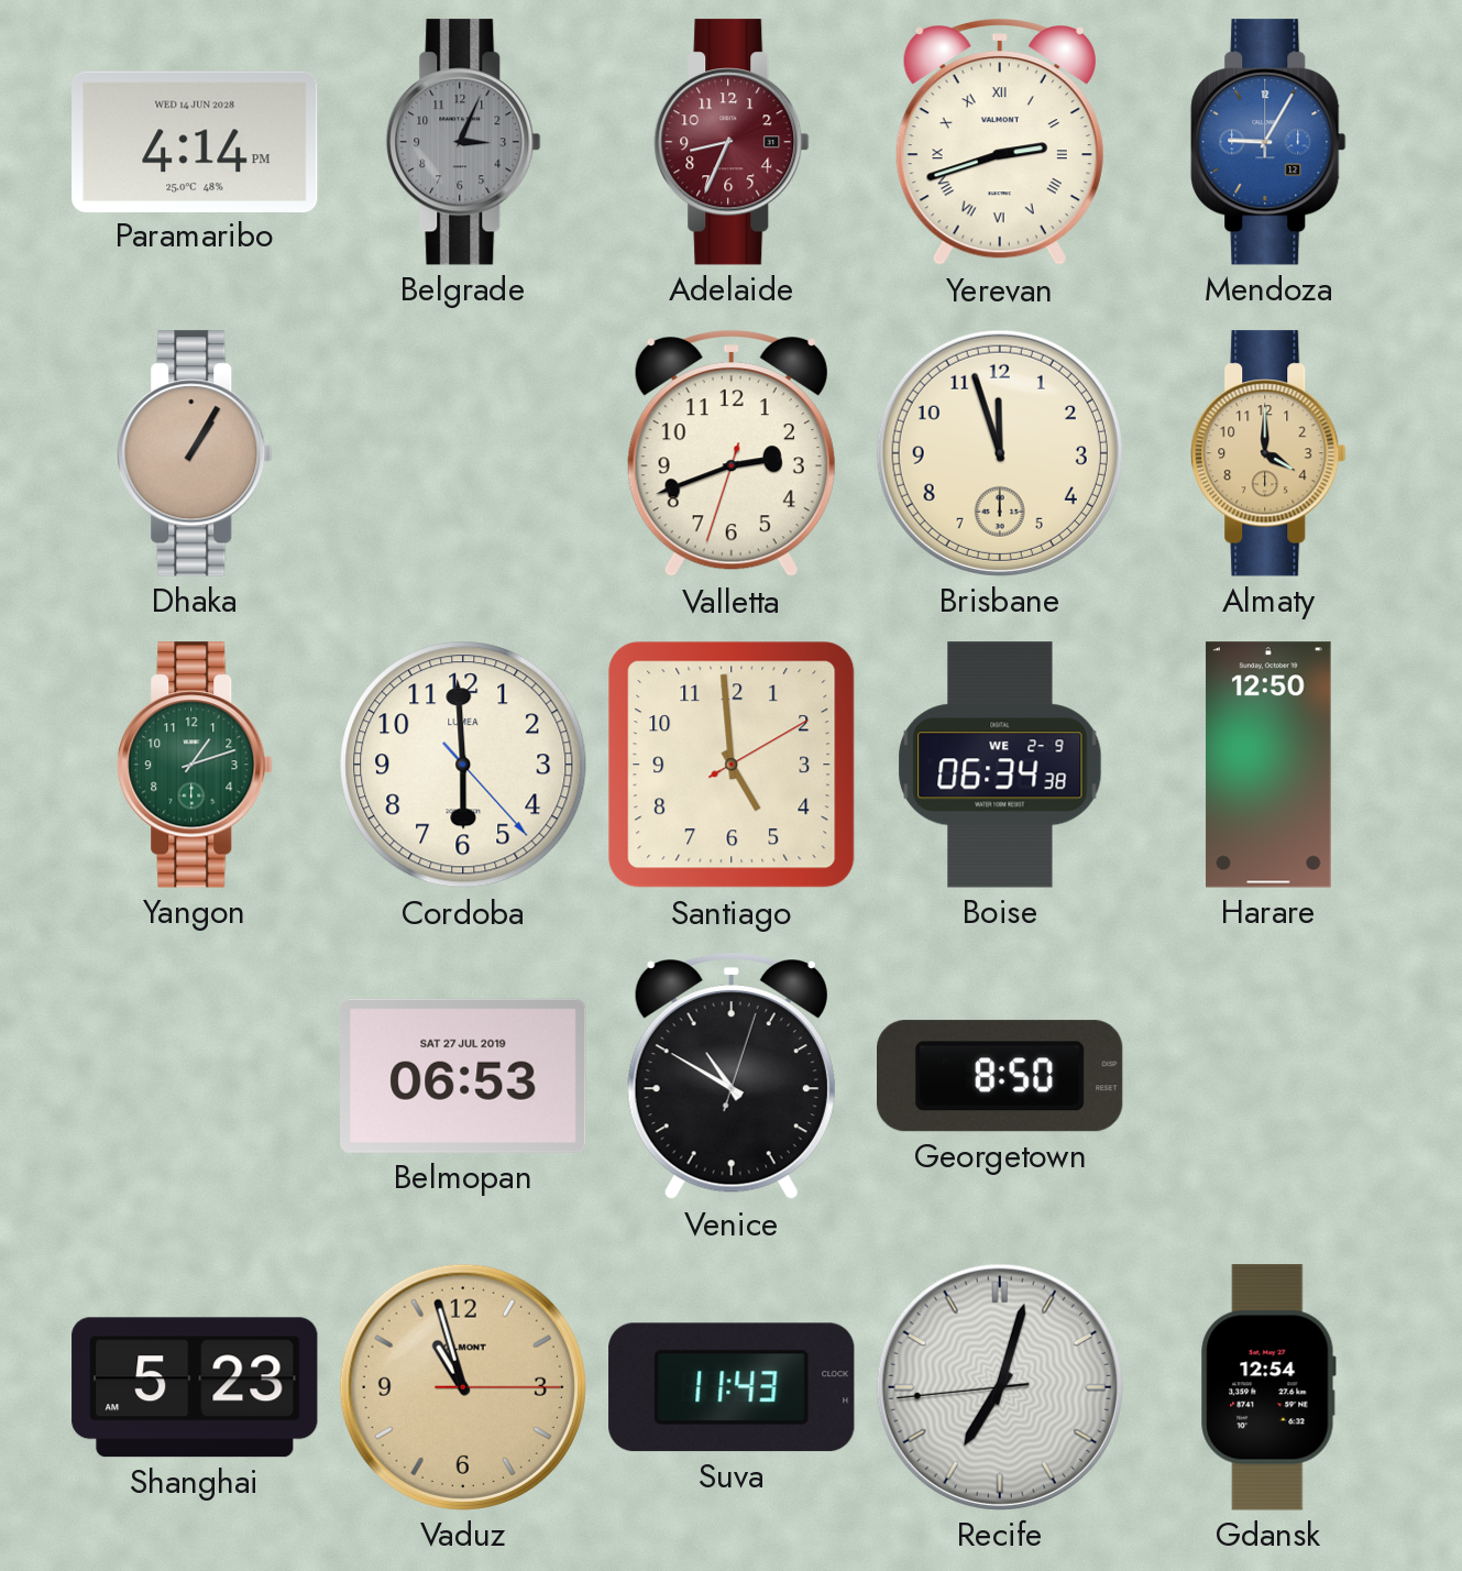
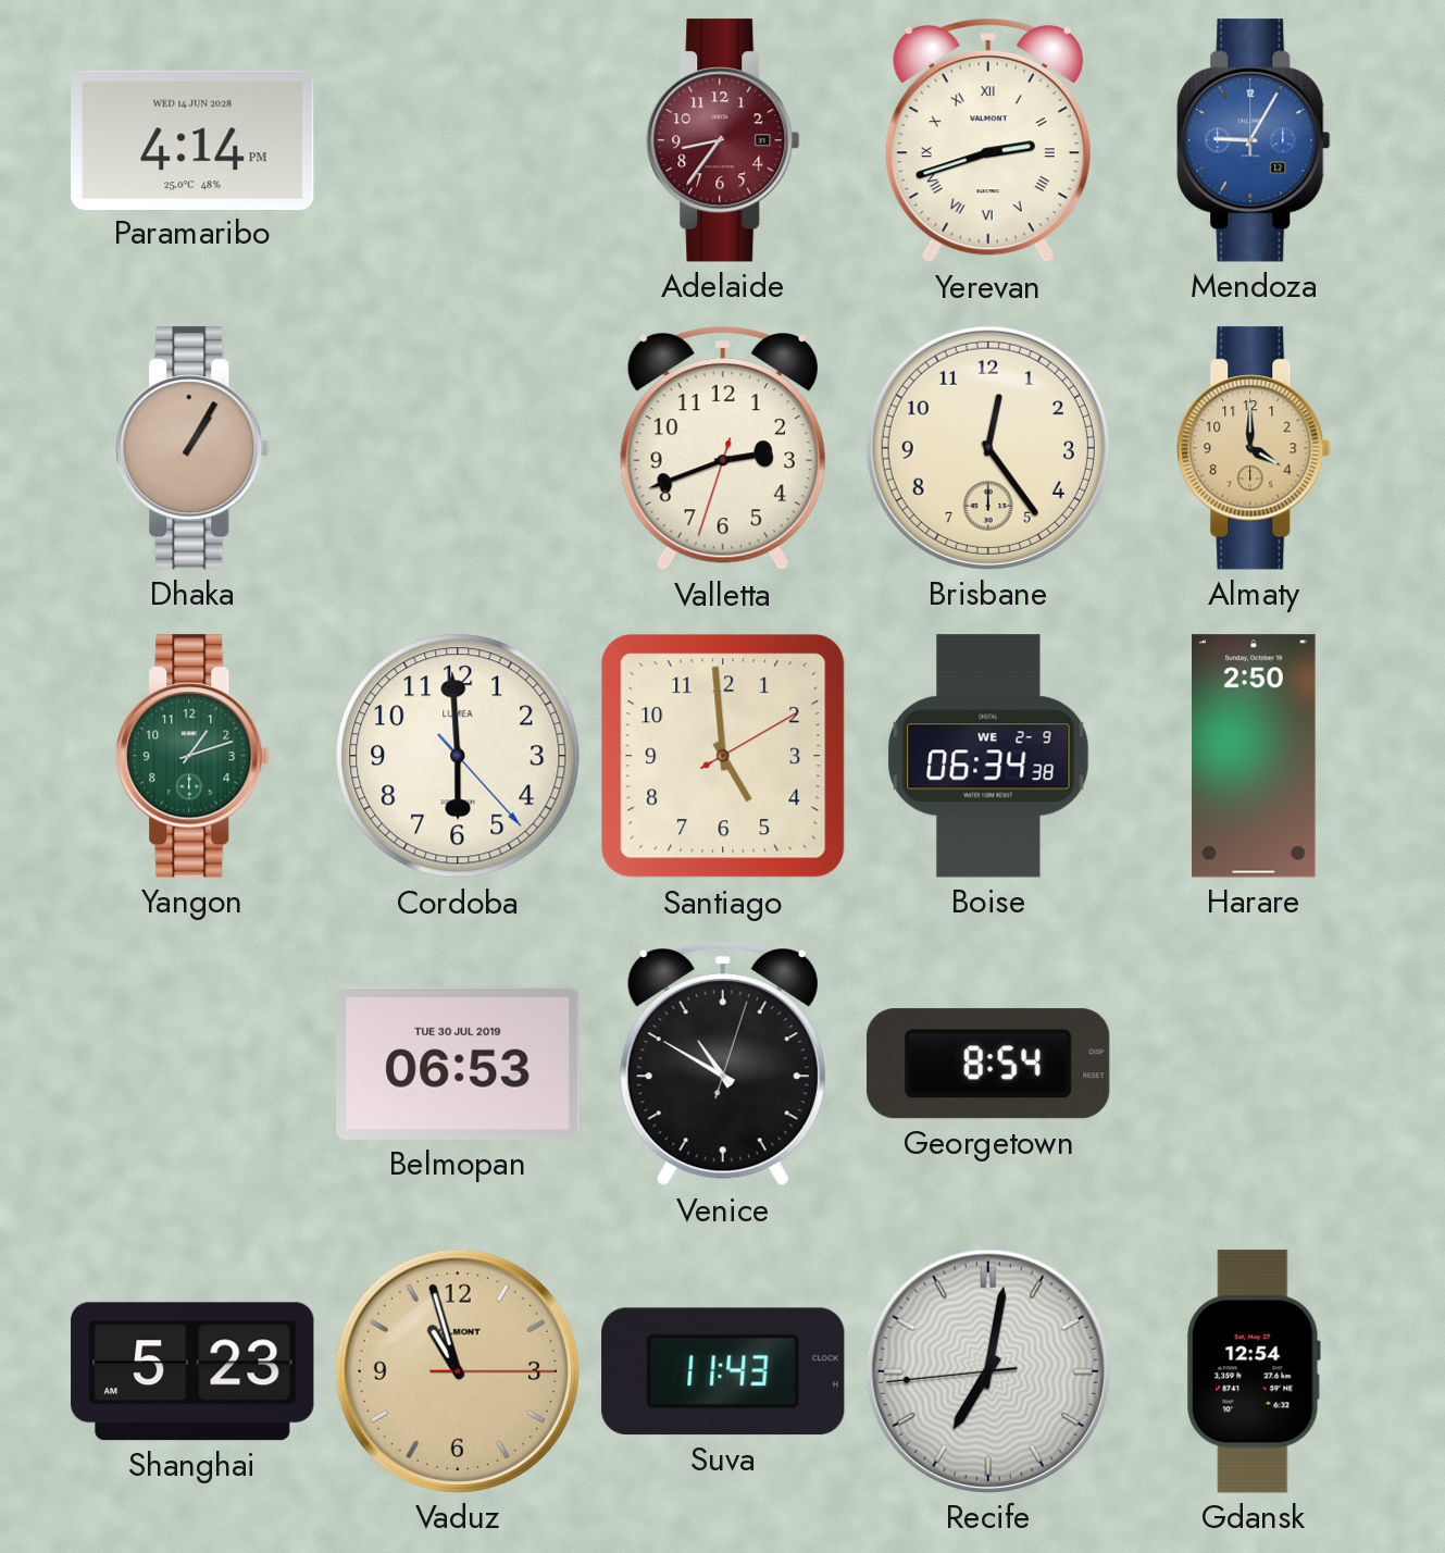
Belgrade: 3:04 -> none
Adelaide: 8:34 -> 8:36
Brisbane: 11:57 -> 12:24
Harare: 12:50 -> 2:50
Belmopan date: SAT 27 JUL 2019 -> TUE 30 JUL 2019
Georgetown: 8:50 -> 8:54
Recife: 7:02 -> 7:01
